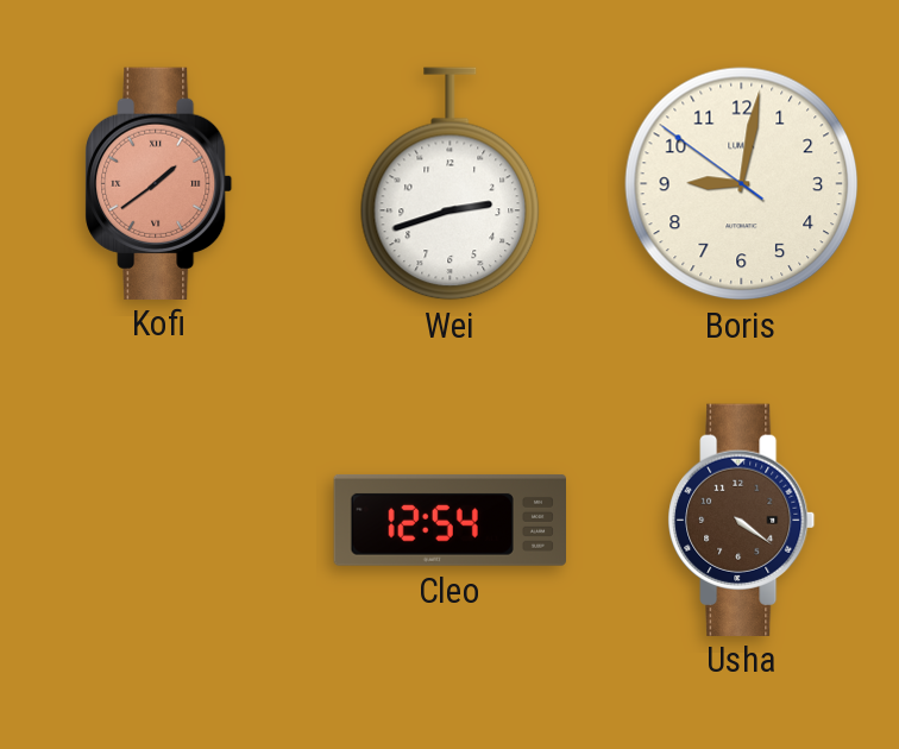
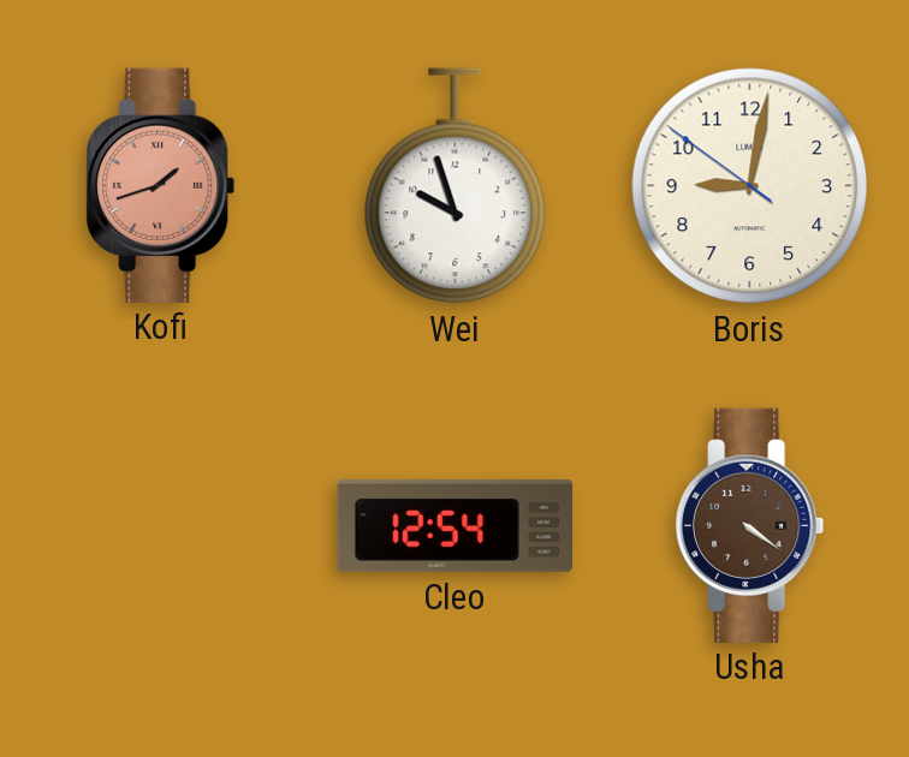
Kofi: 1:39 -> 1:42
Wei: 2:42 -> 9:57
